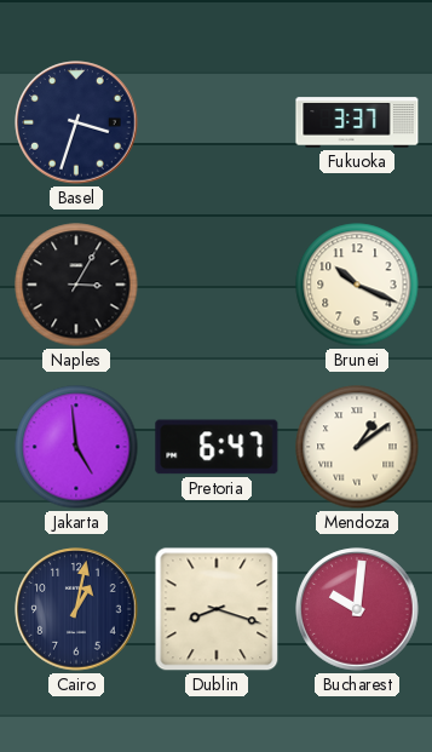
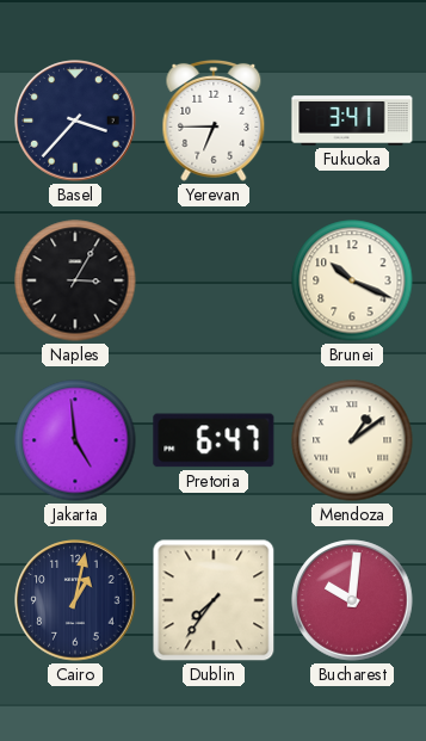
Basel: 3:33 -> 3:37
Yerevan: none -> 6:45
Fukuoka: 3:37 -> 3:41
Dublin: 8:18 -> 7:36
